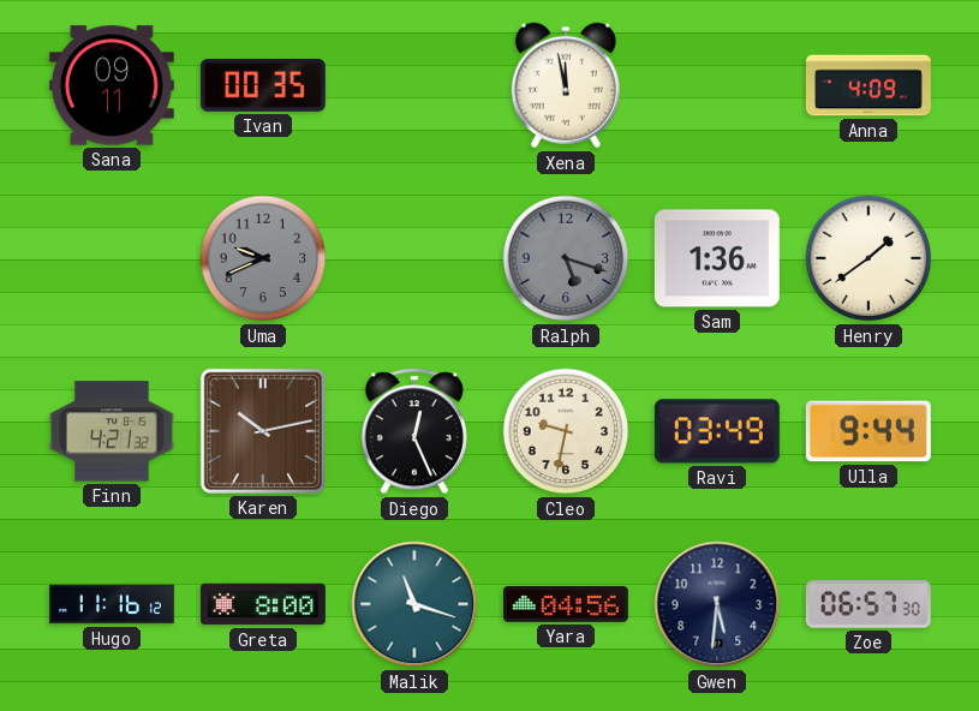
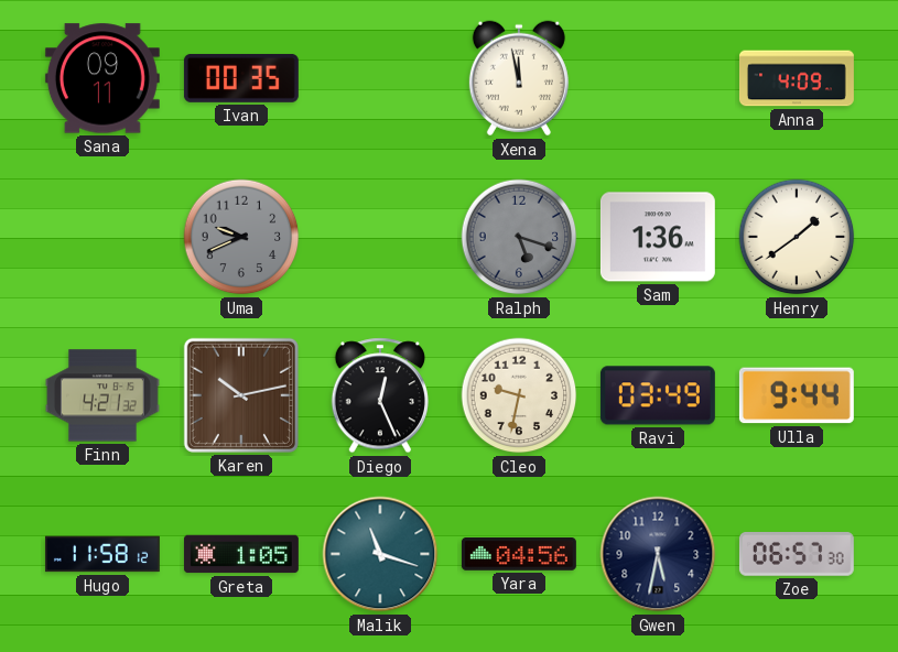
Hugo: 11:16 -> 11:58
Greta: 8:00 -> 1:05
Gwen: 5:31 -> 5:32
